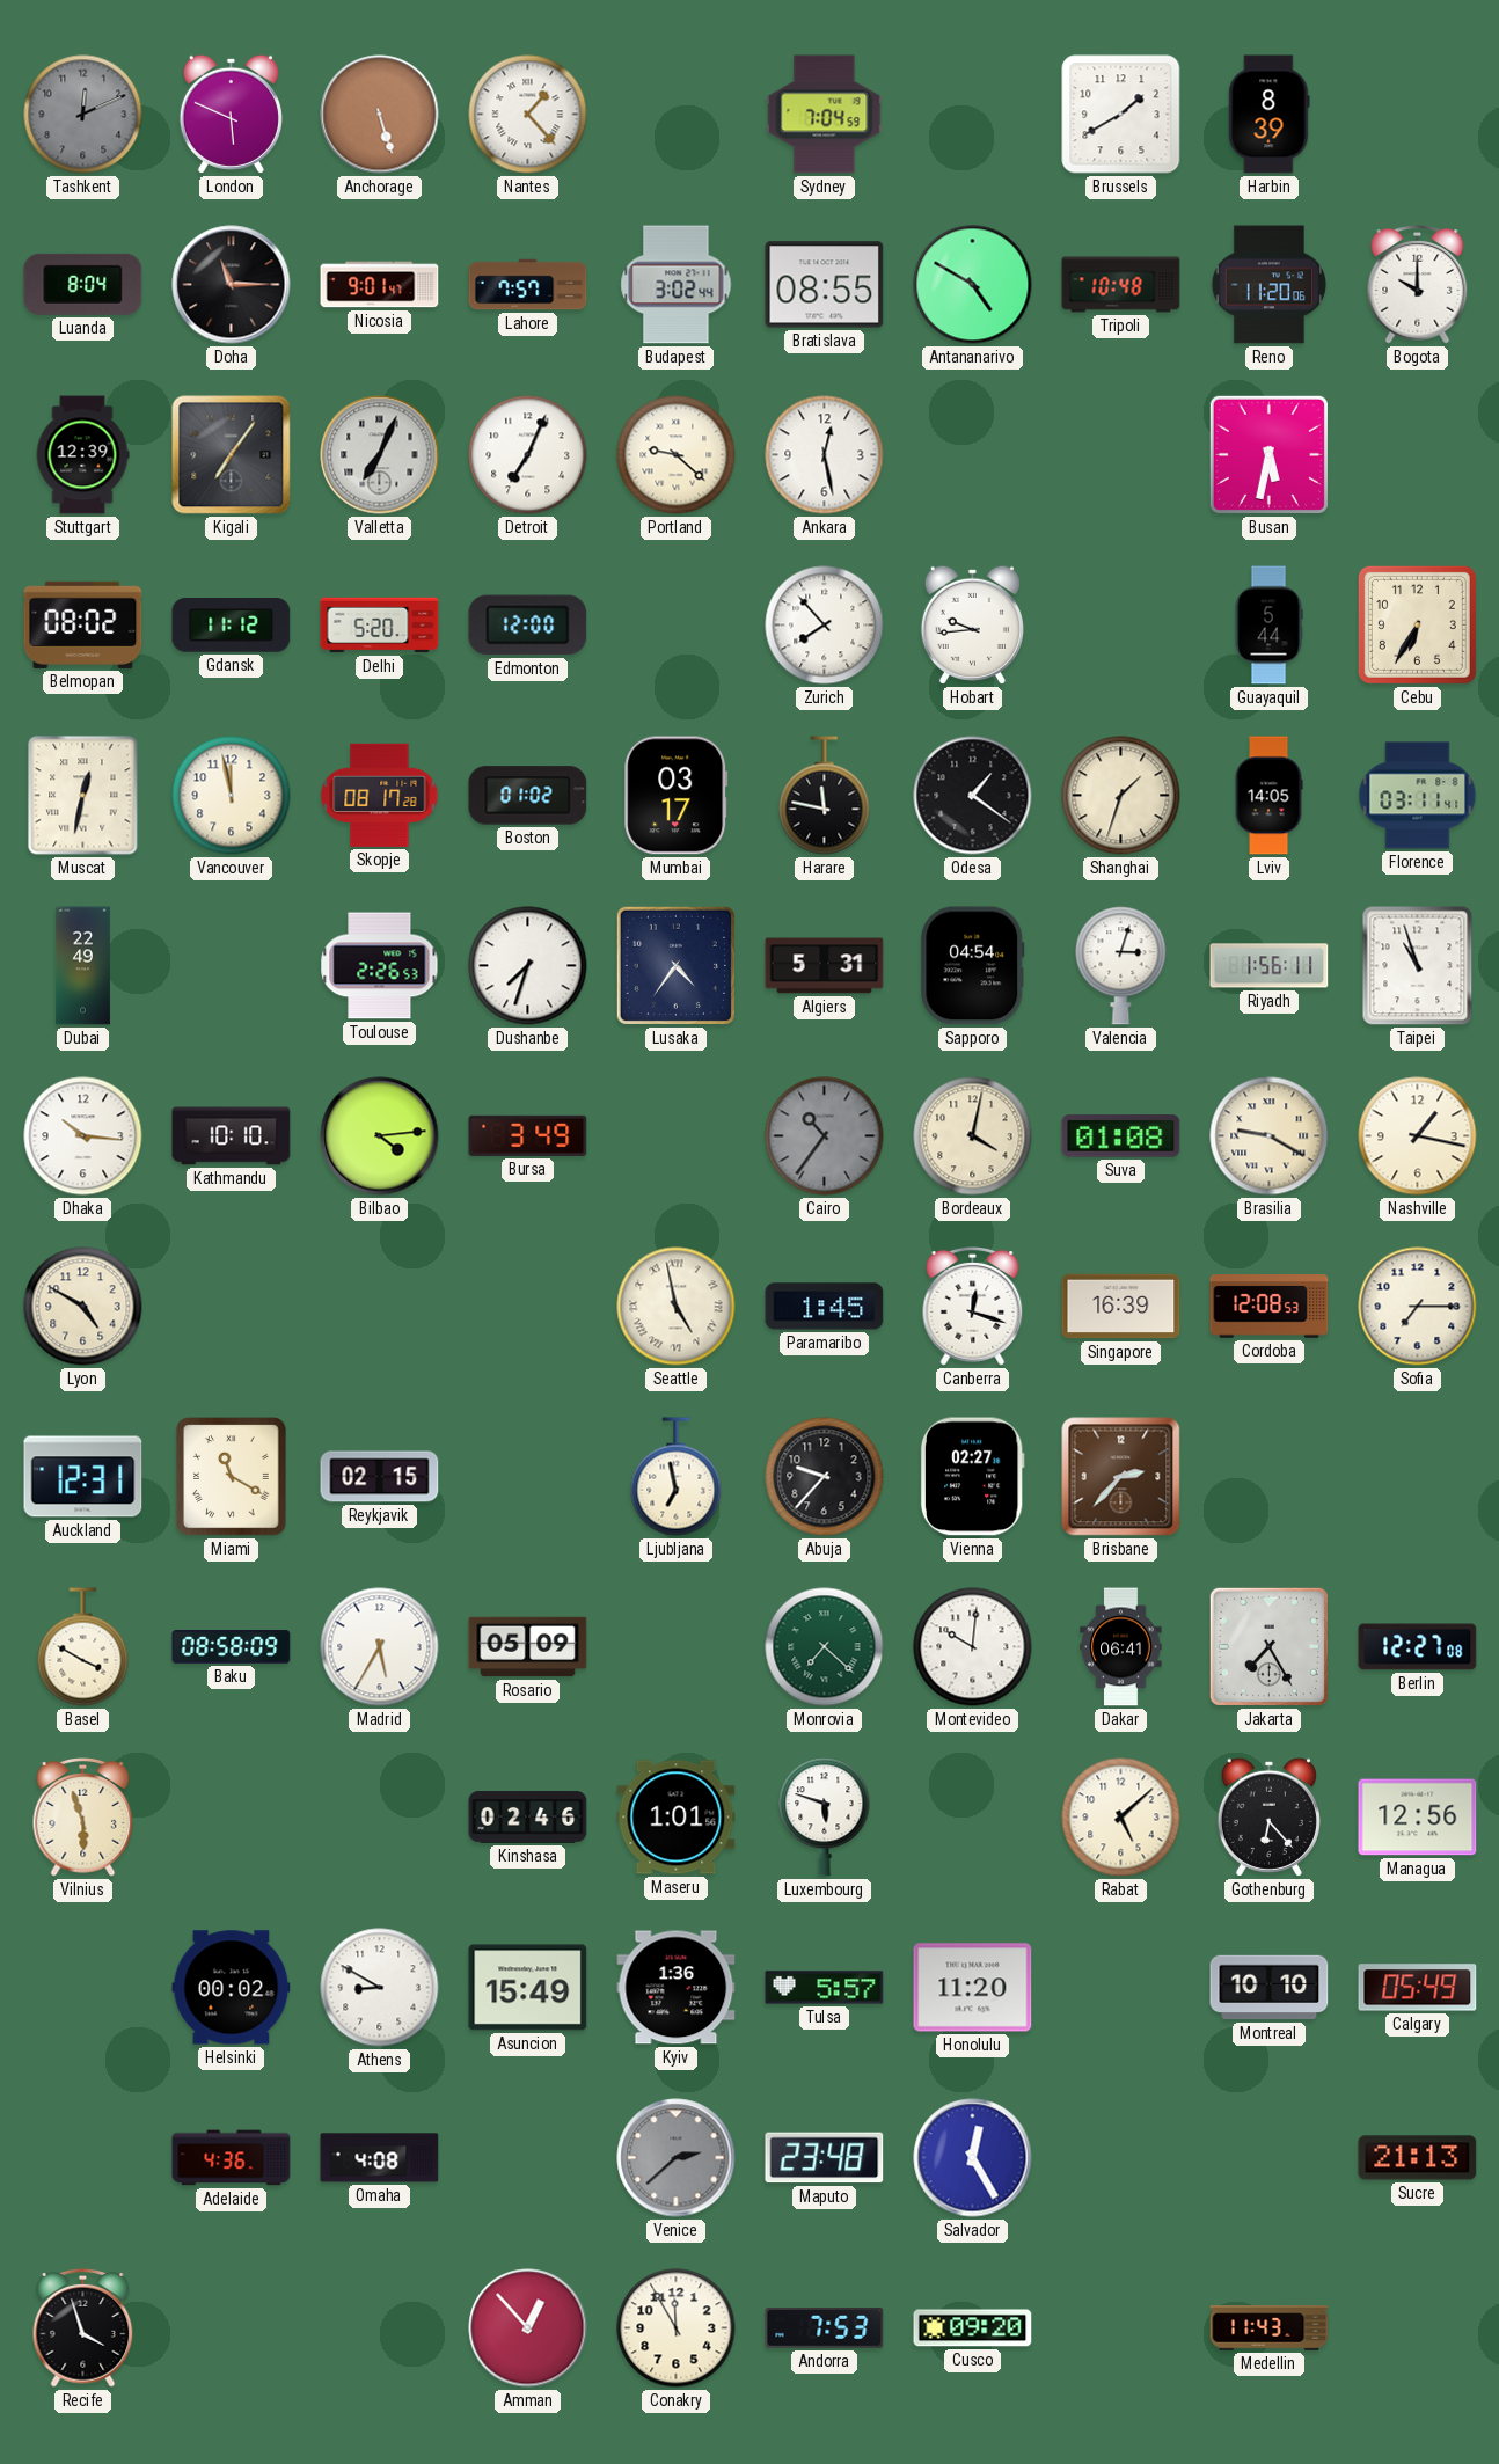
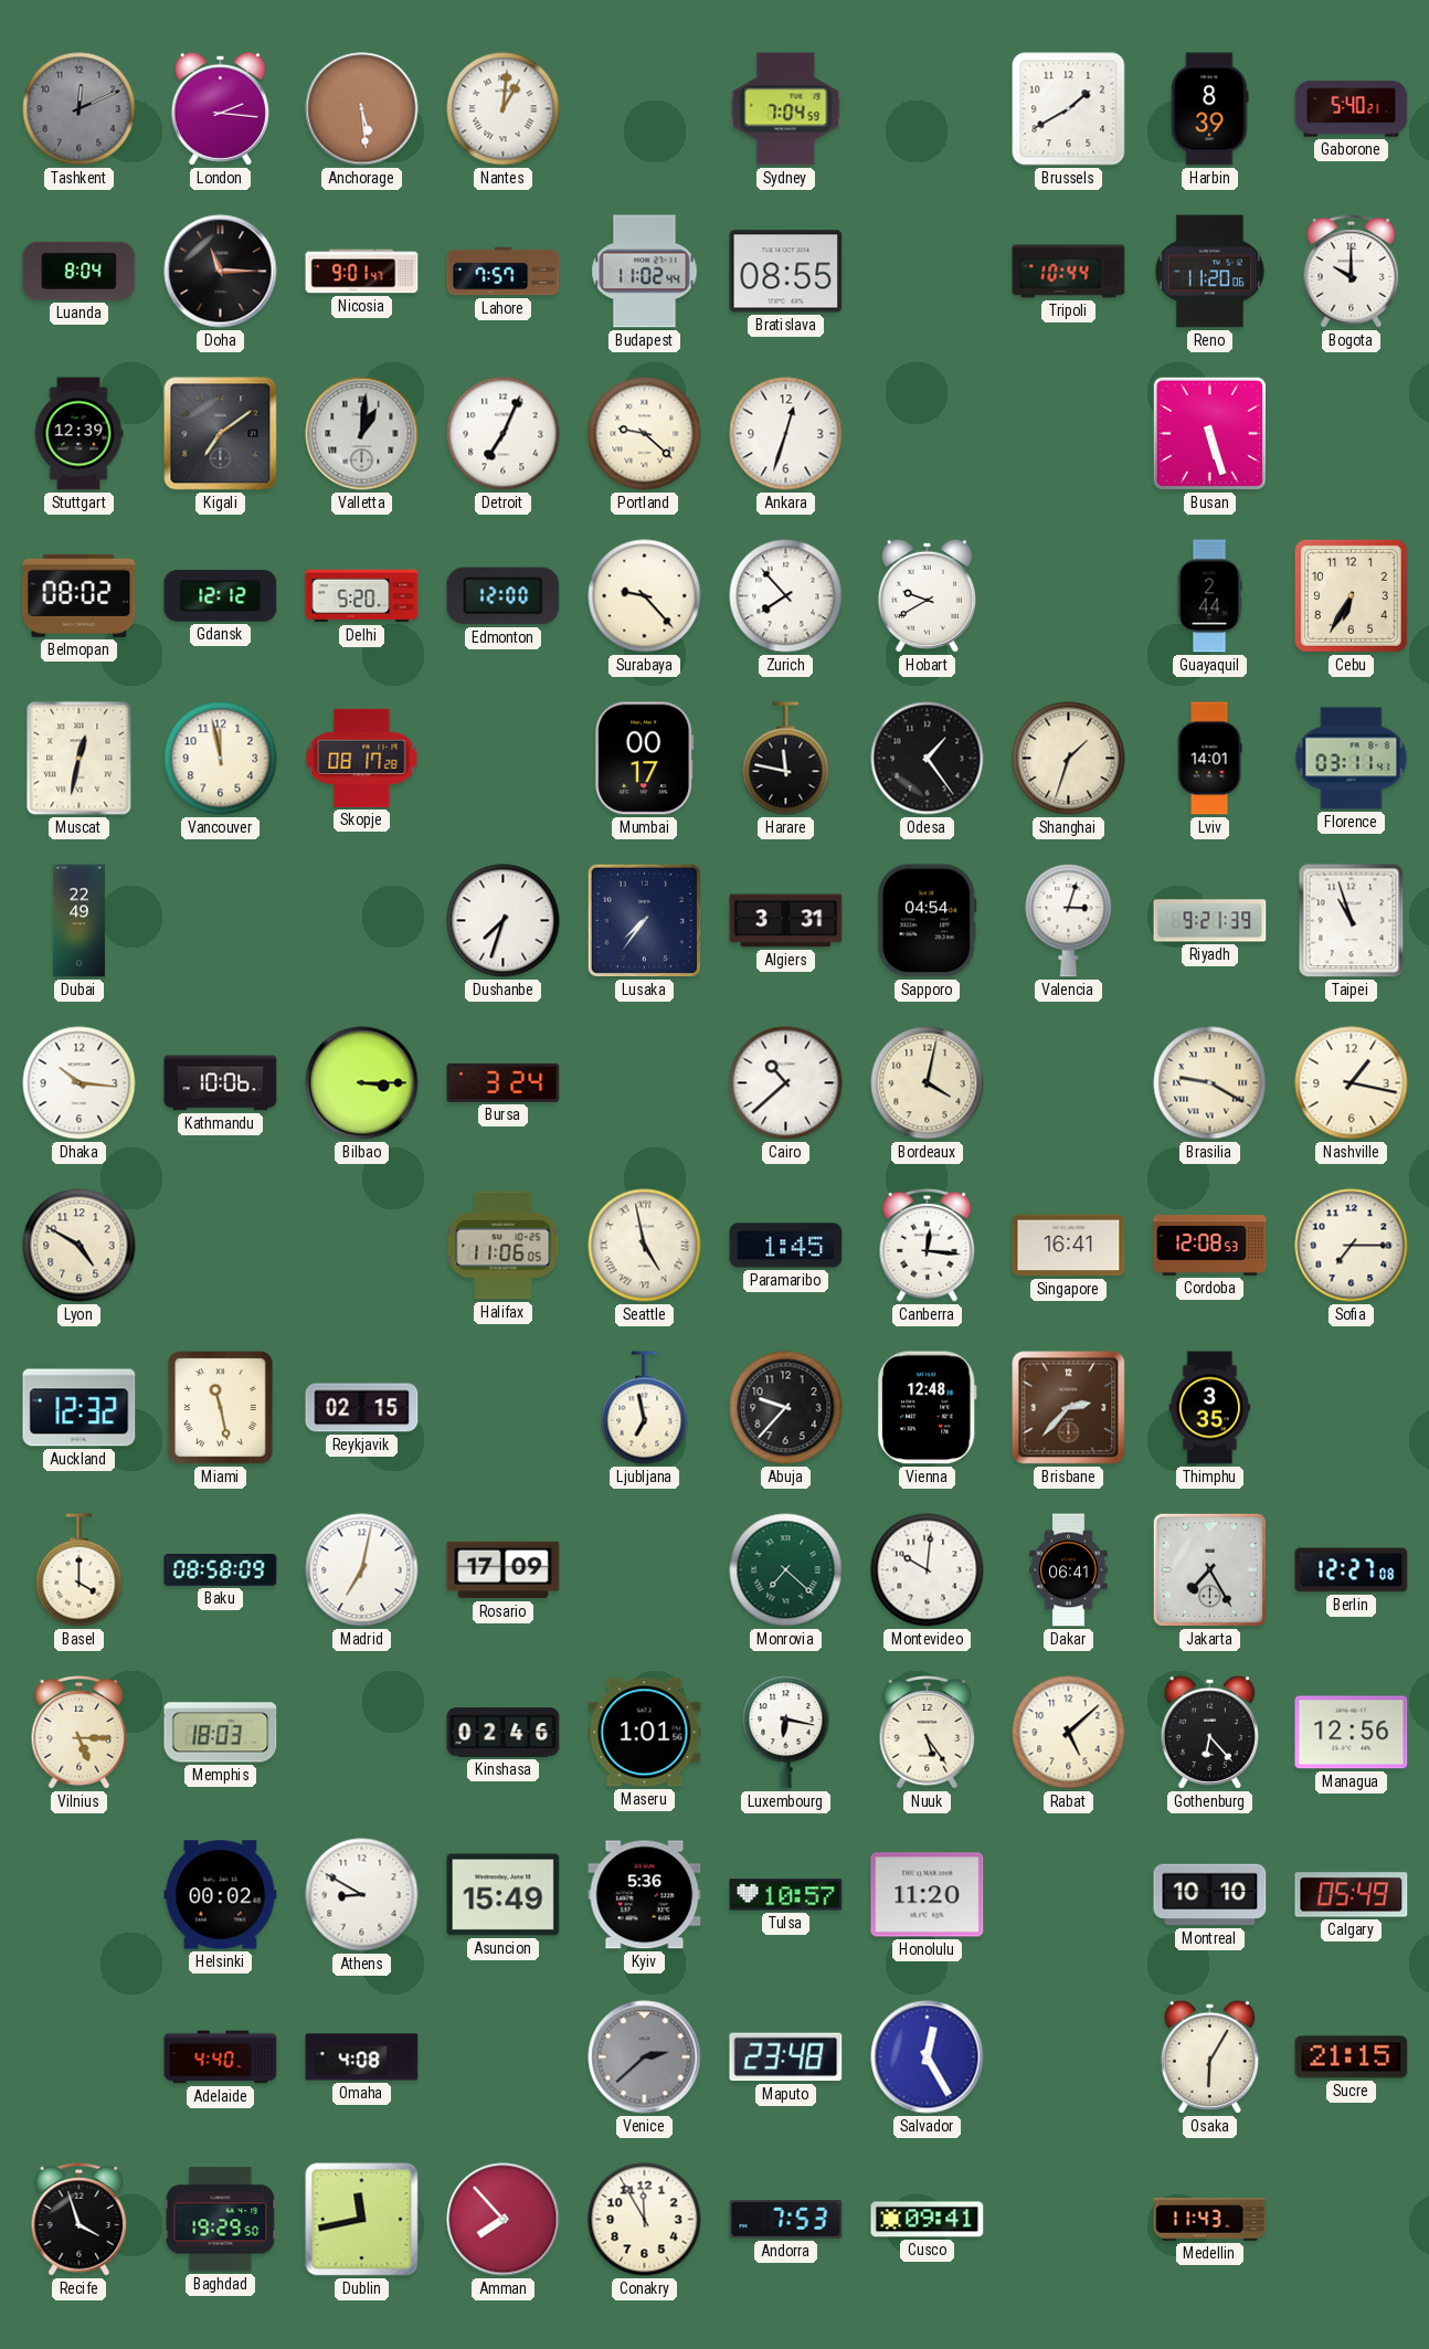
London: 5:49 -> 2:16
Anchorage: 5:27 -> 5:29
Nantes: 1:23 -> 1:01
Gaborone: none -> 5:40
Budapest: 3:02 -> 11:02
Antananarivo: 4:50 -> none
Tripoli: 10:48 -> 10:44
Kigali: 7:06 -> 7:09
Valletta: 7:04 -> 1:01
Ankara: 12:28 -> 12:33
Busan: 5:32 -> 5:27
Gdansk: 11:12 -> 12:12
Surabaya: none -> 9:23
Hobart: 9:44 -> 9:40
Guayaquil: 5:44 -> 2:44
Boston: 01:02 -> none
Mumbai: 03:17 -> 00:17
Odesa: 1:21 -> 1:24
Lviv: 14:05 -> 14:01
Toulouse: 2:26 -> none
Lusaka: 4:36 -> 7:36
Algiers: 5:31 -> 3:31
Riyadh: 1:56 -> 9:21
Kathmandu: 10:10 -> 10:06
Bilbao: 4:14 -> 3:15
Bursa: 3:49 -> 3:24
Cairo: 10:36 -> 10:38
Cairo dial: grey -> white
Suva: 01:08 -> none
Halifax: none -> 11:06
Canberra: 12:18 -> 12:16
Singapore: 16:39 -> 16:41
Auckland: 12:31 -> 12:32
Miami: 11:20 -> 11:28
Vienna: 02:27 -> 12:48
Thimphu: none -> 3:35
Basel: 3:50 -> 4:00
Madrid: 5:35 -> 7:02
Rosario: 05:09 -> 17:09
Vilnius: 5:57 -> 5:15
Memphis: none -> 18:03
Luxembourg: 5:48 -> 6:17
Nuuk: none -> 5:24
Kyiv: 1:36 -> 5:36
Tulsa: 5:57 -> 10:57
Adelaide: 4:36 -> 4:40
Osaka: none -> 6:05
Sucre: 21:13 -> 21:15
Baghdad: none -> 19:29
Dublin: none -> 11:43
Amman: 12:53 -> 7:53
Cusco: 09:20 -> 09:41
